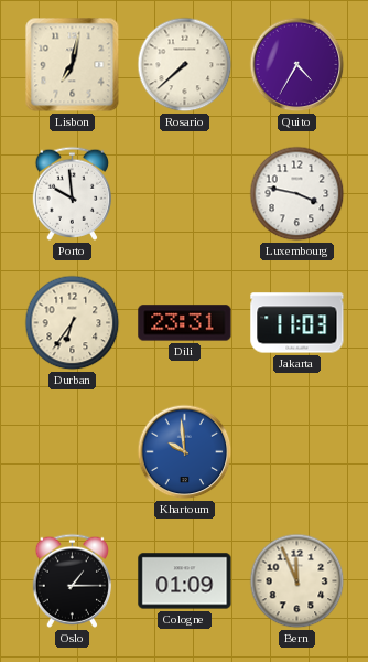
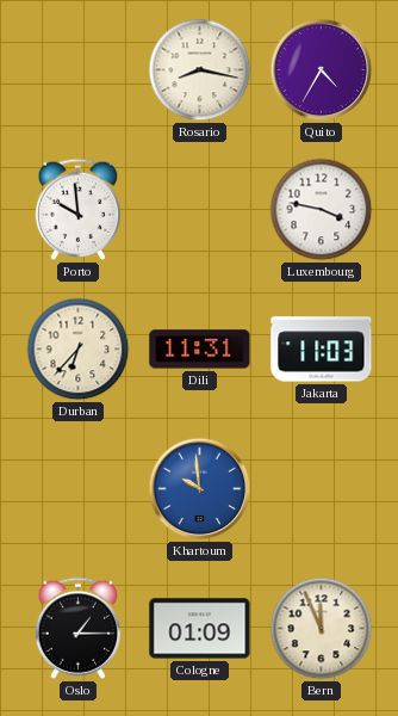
Lisbon: 7:02 -> none
Rosario: 7:38 -> 8:17
Durban: 6:36 -> 6:37
Dili: 23:31 -> 11:31
